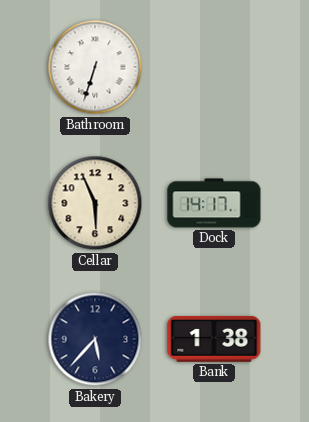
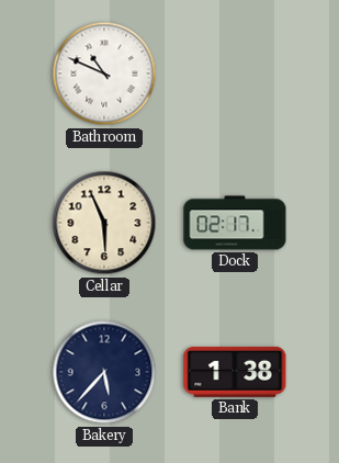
Bathroom: 6:33 -> 10:49
Dock: 14:17 -> 02:17
